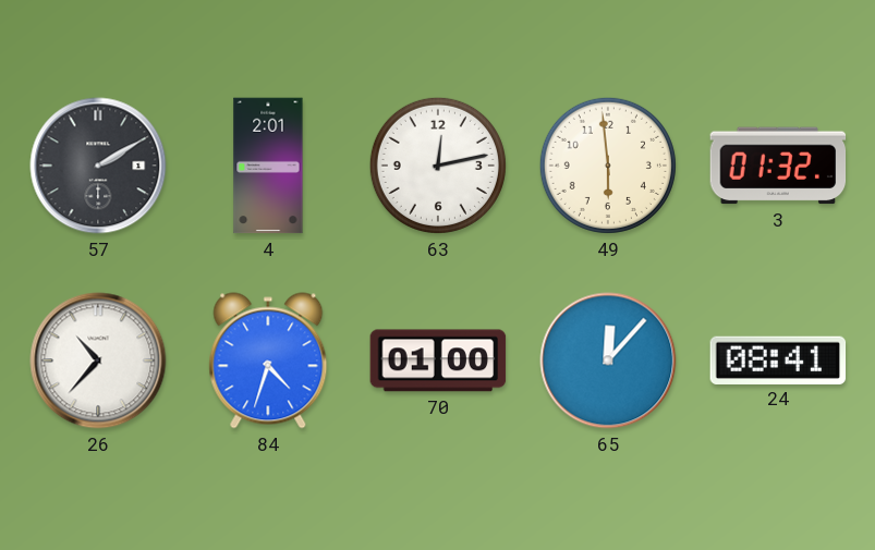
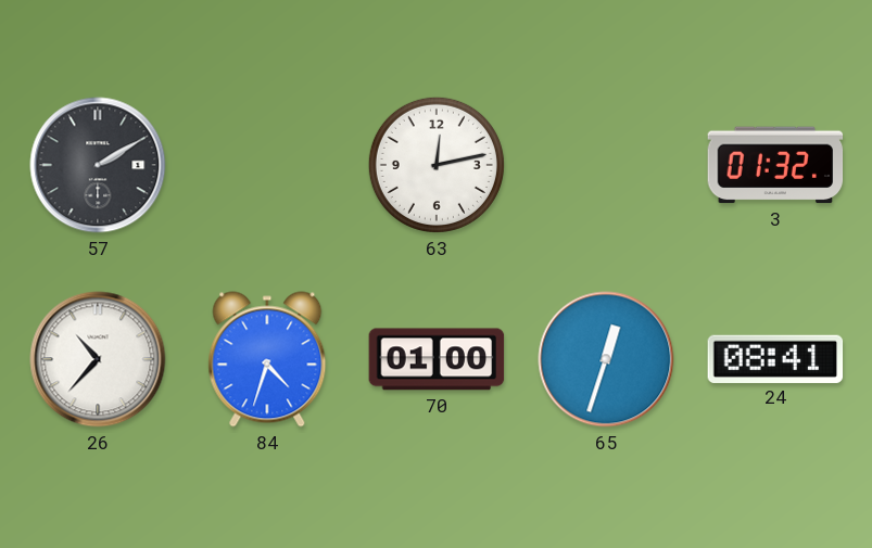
4: 2:01 -> none
49: 5:59 -> none
65: 12:07 -> 12:33
